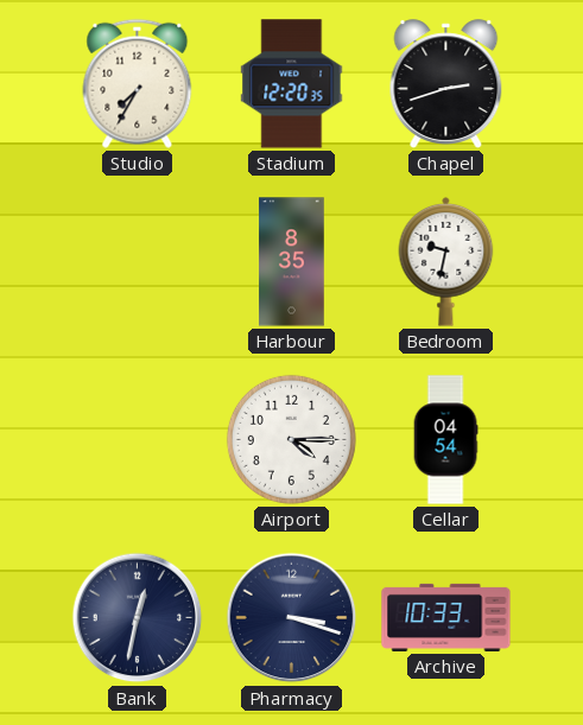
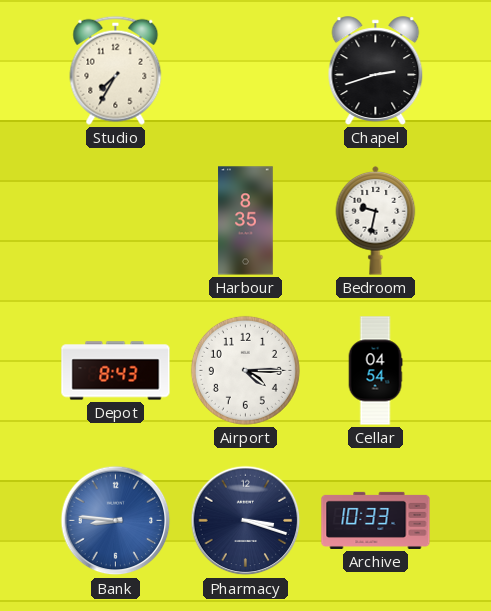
Stadium: 12:20 -> none
Depot: none -> 8:43
Bank: 12:32 -> 8:46
Bank dial: navy -> blue
